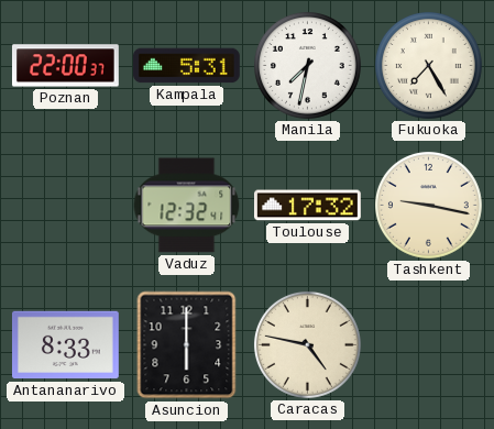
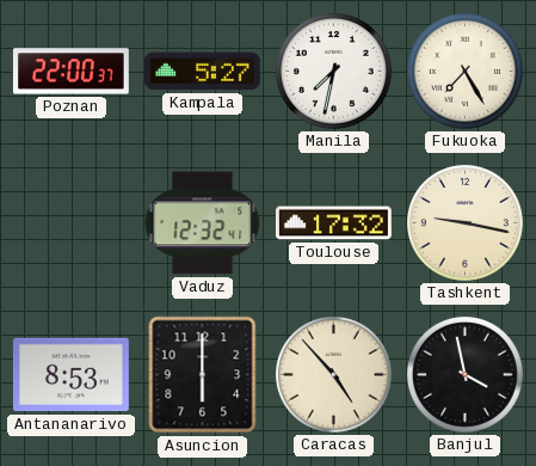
Kampala: 5:31 -> 5:27
Antananarivo: 8:33 -> 8:53
Caracas: 4:47 -> 4:53
Banjul: none -> 3:58
